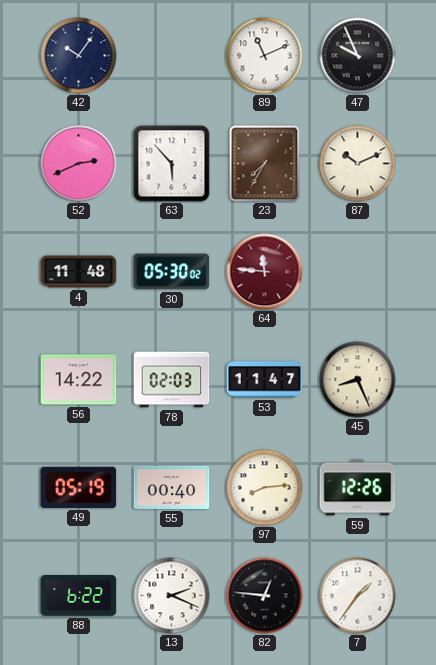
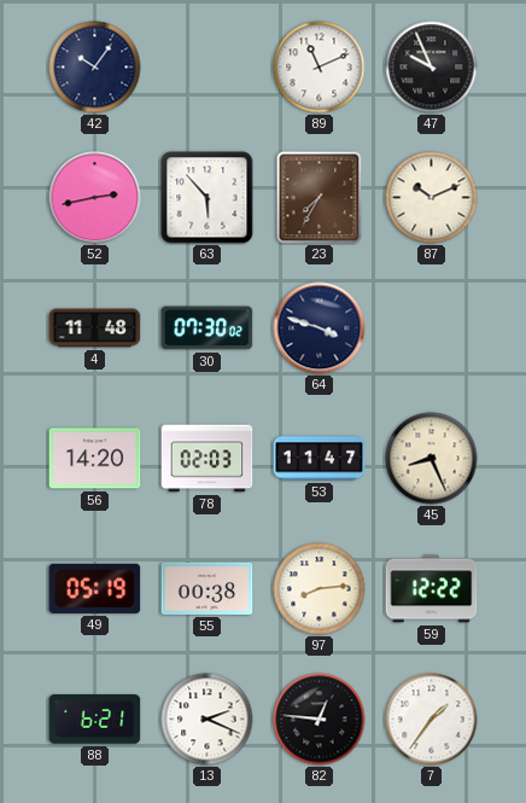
52: 2:41 -> 2:43
30: 05:30 -> 07:30
64: 11:46 -> 3:48
64 dial: burgundy -> navy
56: 14:22 -> 14:20
55: 00:40 -> 00:38
59: 12:26 -> 12:22
88: 6:22 -> 6:21
